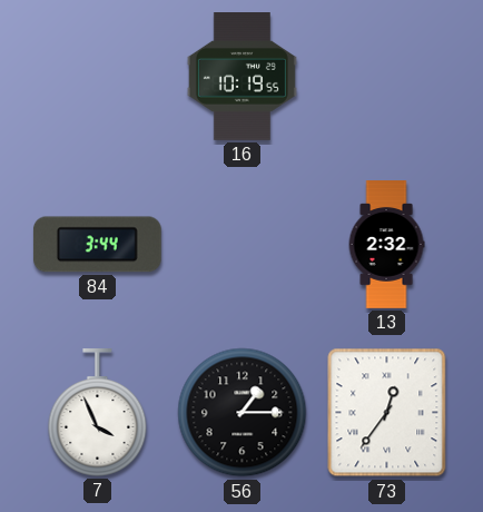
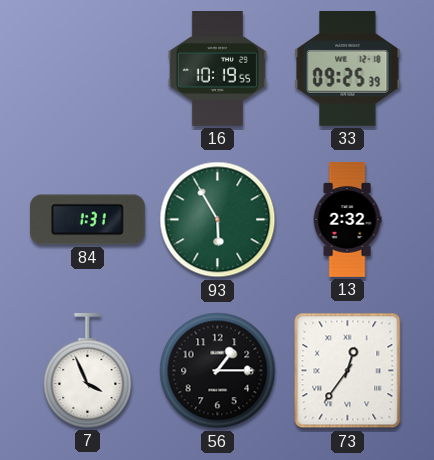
33: none -> 09:25
84: 3:44 -> 1:31
93: none -> 5:55
